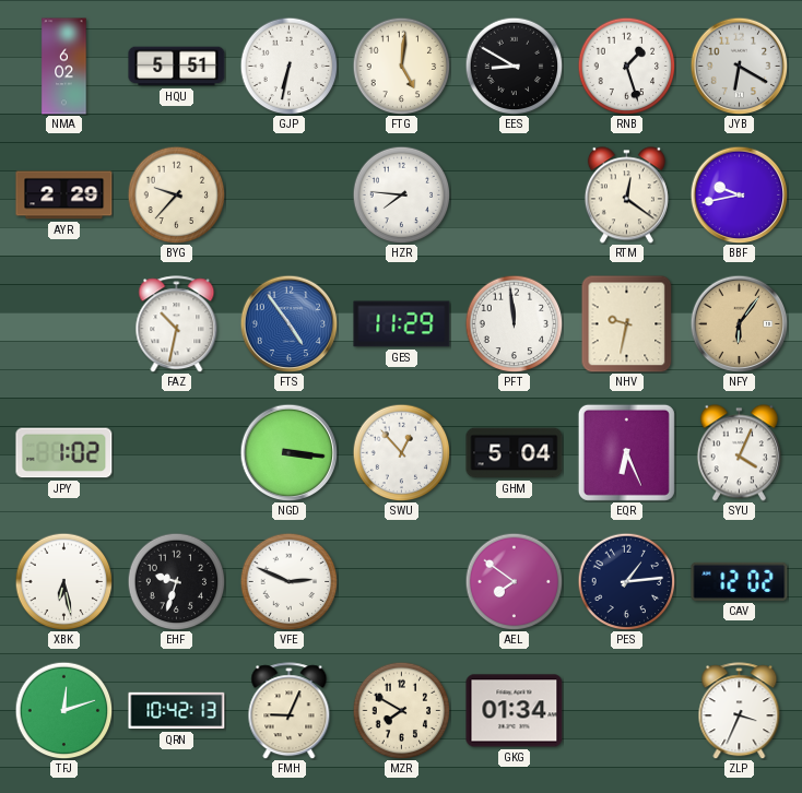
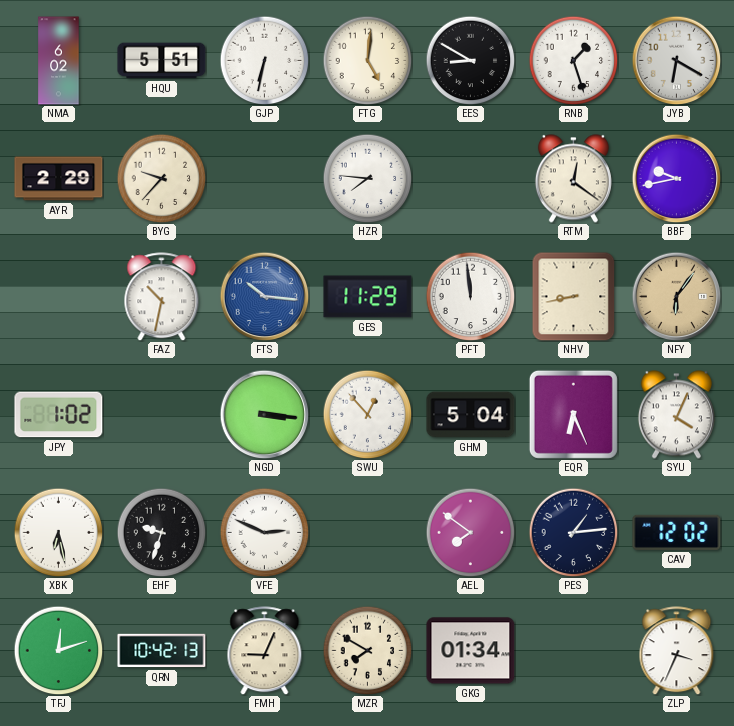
FTS: 4:54 -> 10:16
NHV: 9:32 -> 8:43
